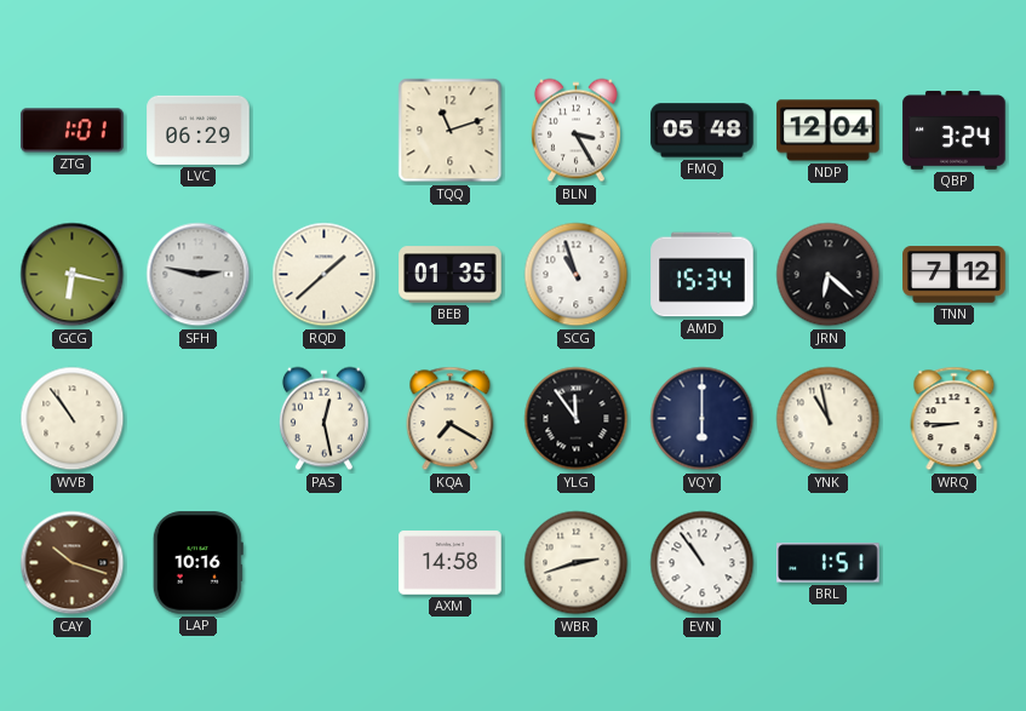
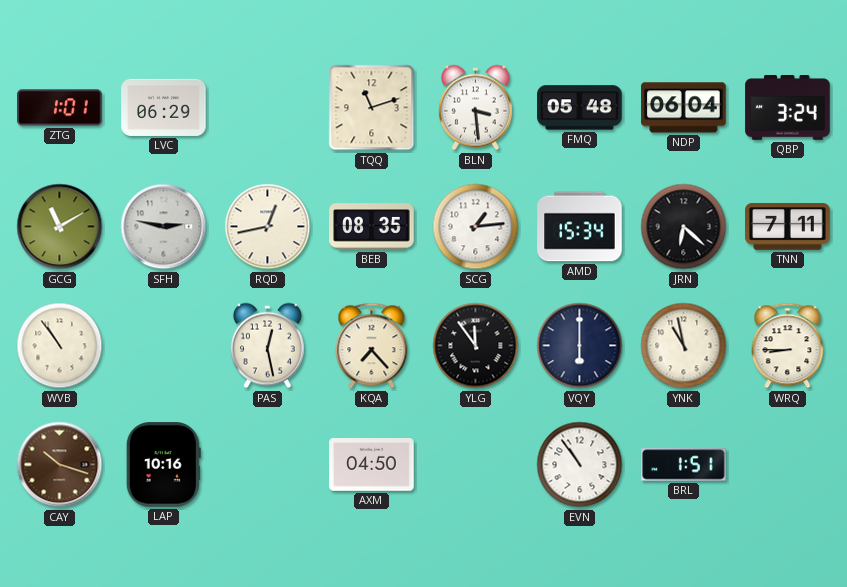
BLN: 3:25 -> 3:29
NDP: 12:04 -> 06:04
GCG: 6:17 -> 11:10
RQD: 1:38 -> 12:43
BEB: 01:35 -> 08:35
SCG: 10:57 -> 1:14
TNN: 7:12 -> 7:11
KQA: 7:20 -> 7:23
AXM: 14:58 -> 04:50
WBR: 2:42 -> none
